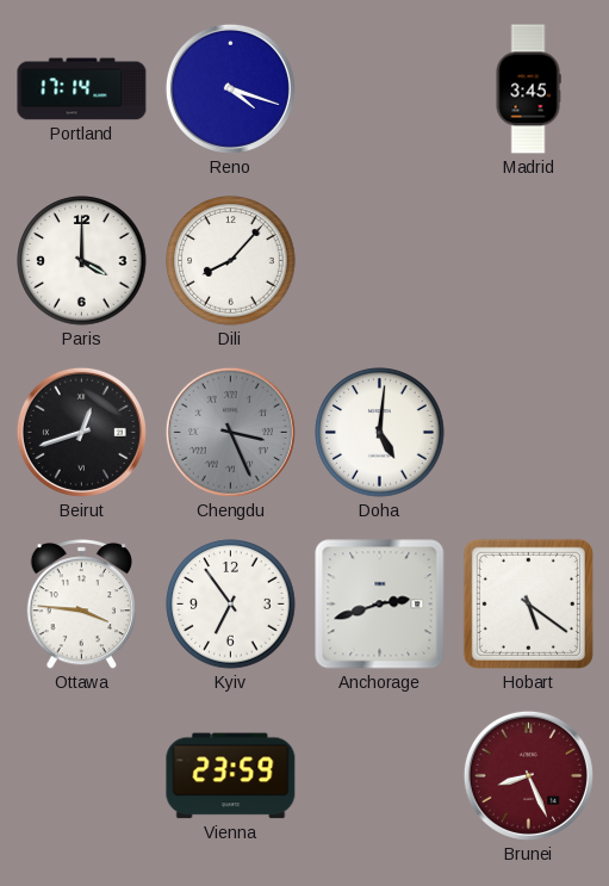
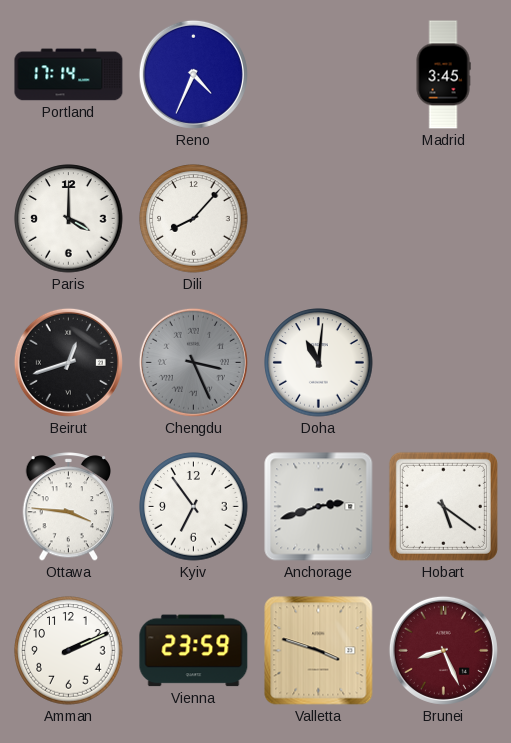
Reno: 4:18 -> 4:34
Doha: 5:01 -> 11:01
Amman: none -> 2:11
Valletta: none -> 3:48
